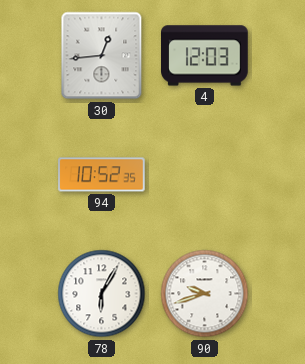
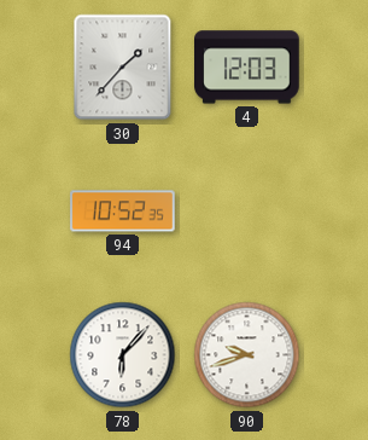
30: 12:44 -> 1:37
78: 6:05 -> 6:07
